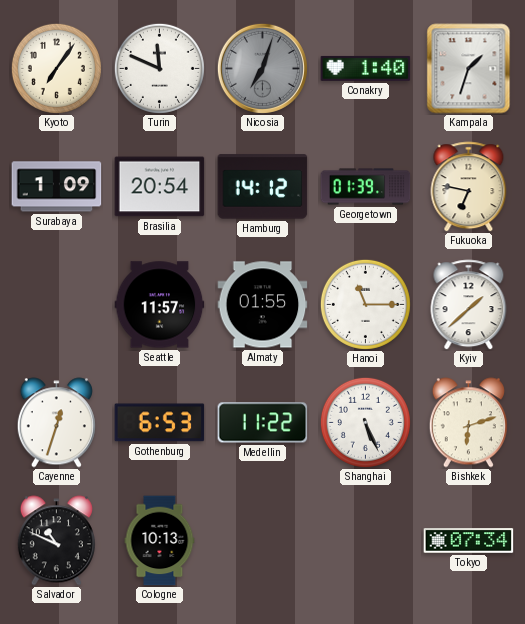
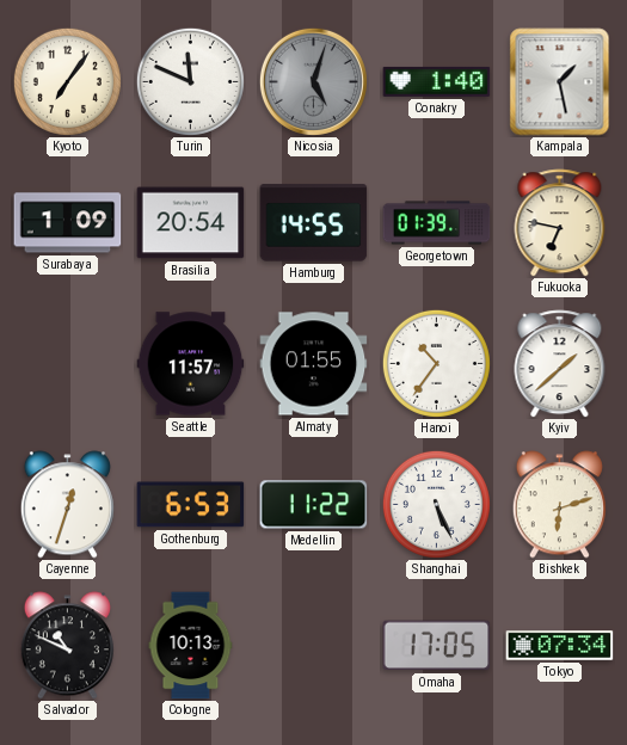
Nicosia: 7:03 -> 5:03
Kampala: 1:33 -> 1:28
Hamburg: 14:12 -> 14:55
Hanoi: 11:15 -> 10:36
Omaha: none -> 17:05
